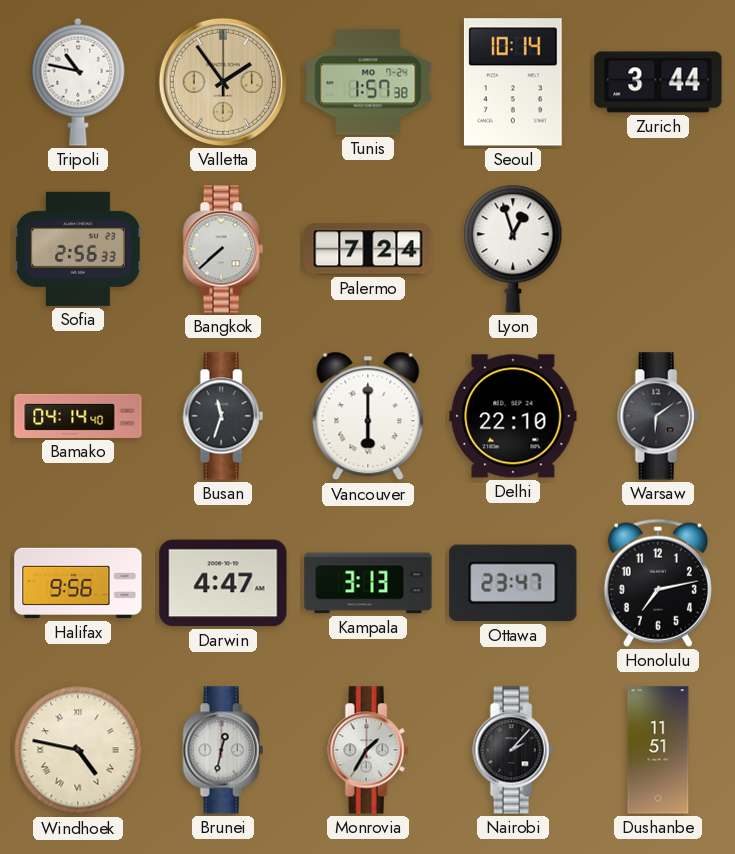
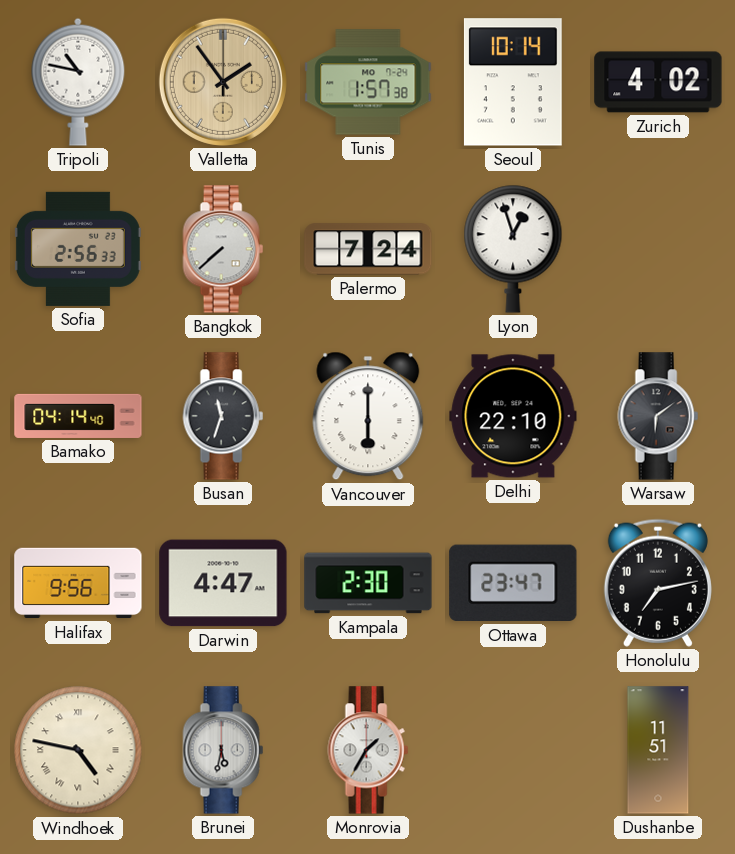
Zurich: 3:44 -> 4:02
Kampala: 3:13 -> 2:30
Brunei: 12:32 -> 5:32
Nairobi: 2:07 -> none
